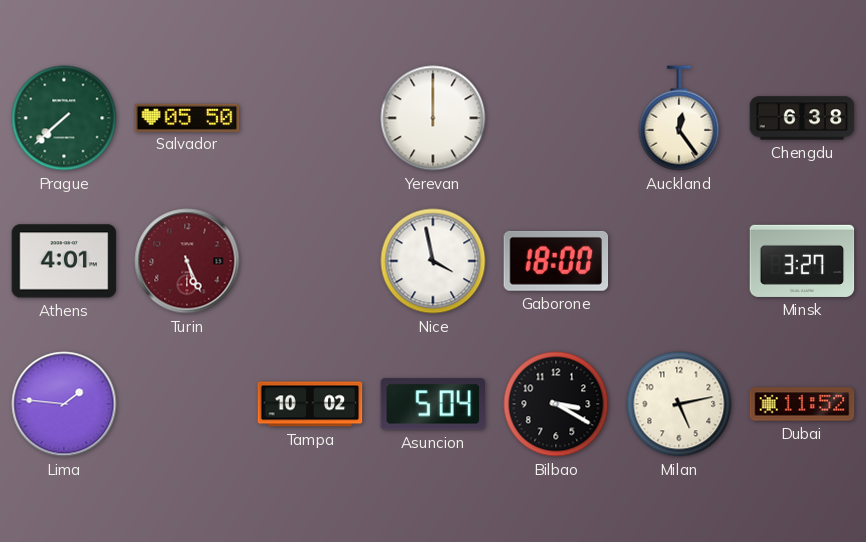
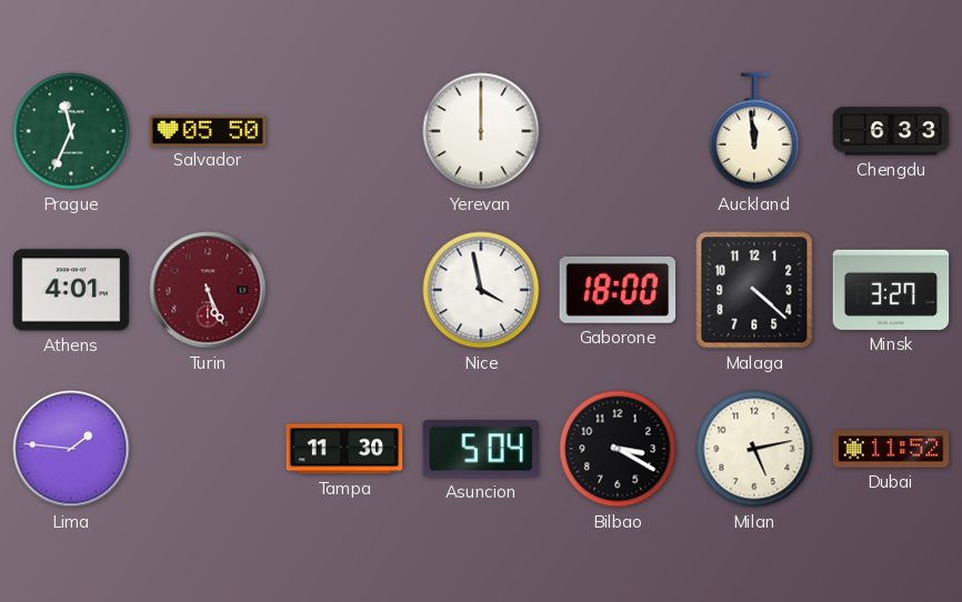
Prague: 7:38 -> 11:34
Auckland: 12:24 -> 11:59
Chengdu: 6:38 -> 6:33
Malaga: none -> 4:22
Tampa: 10:02 -> 11:30
